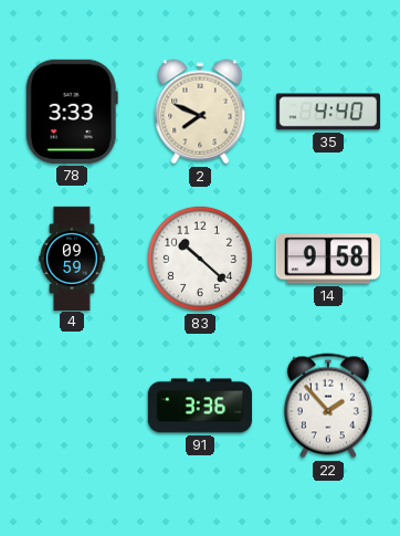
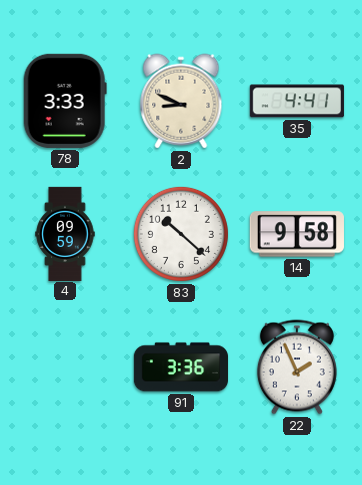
2: 7:49 -> 8:49
35: 4:40 -> 4:41
22: 1:53 -> 1:56
